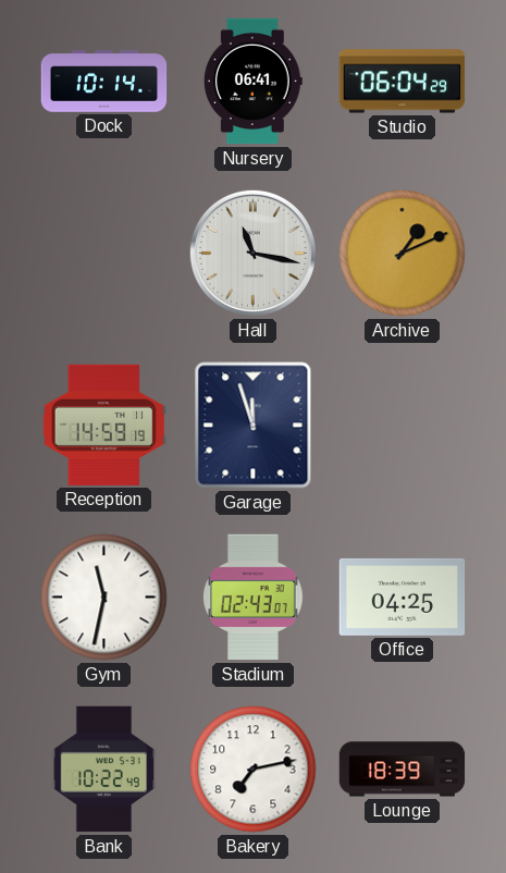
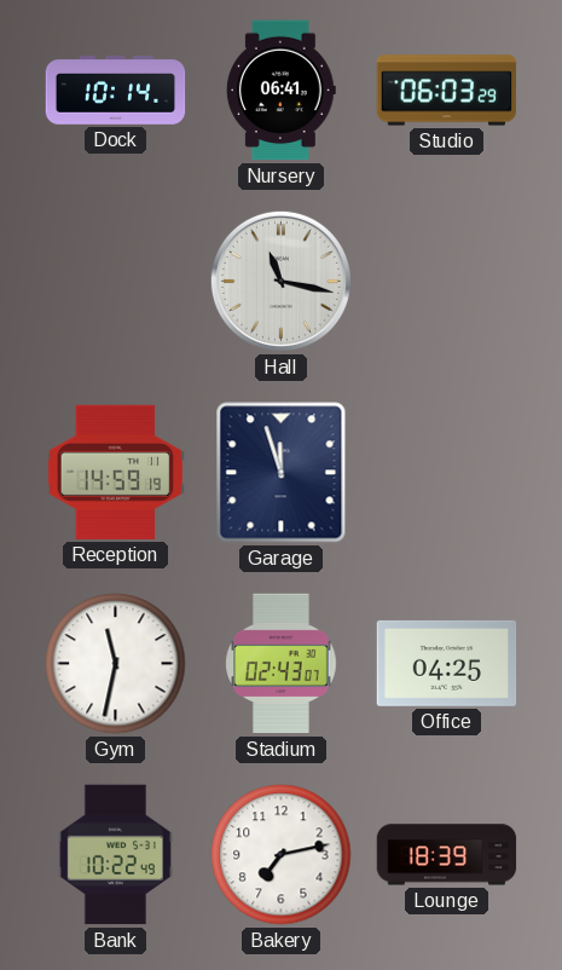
Studio: 06:04 -> 06:03
Archive: 1:11 -> none
